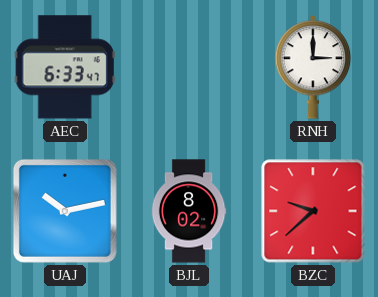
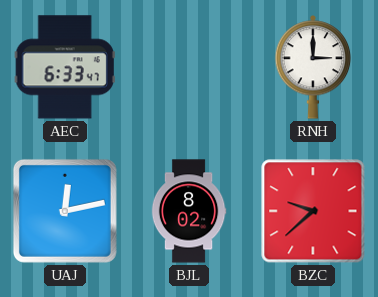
UAJ: 10:13 -> 12:13
